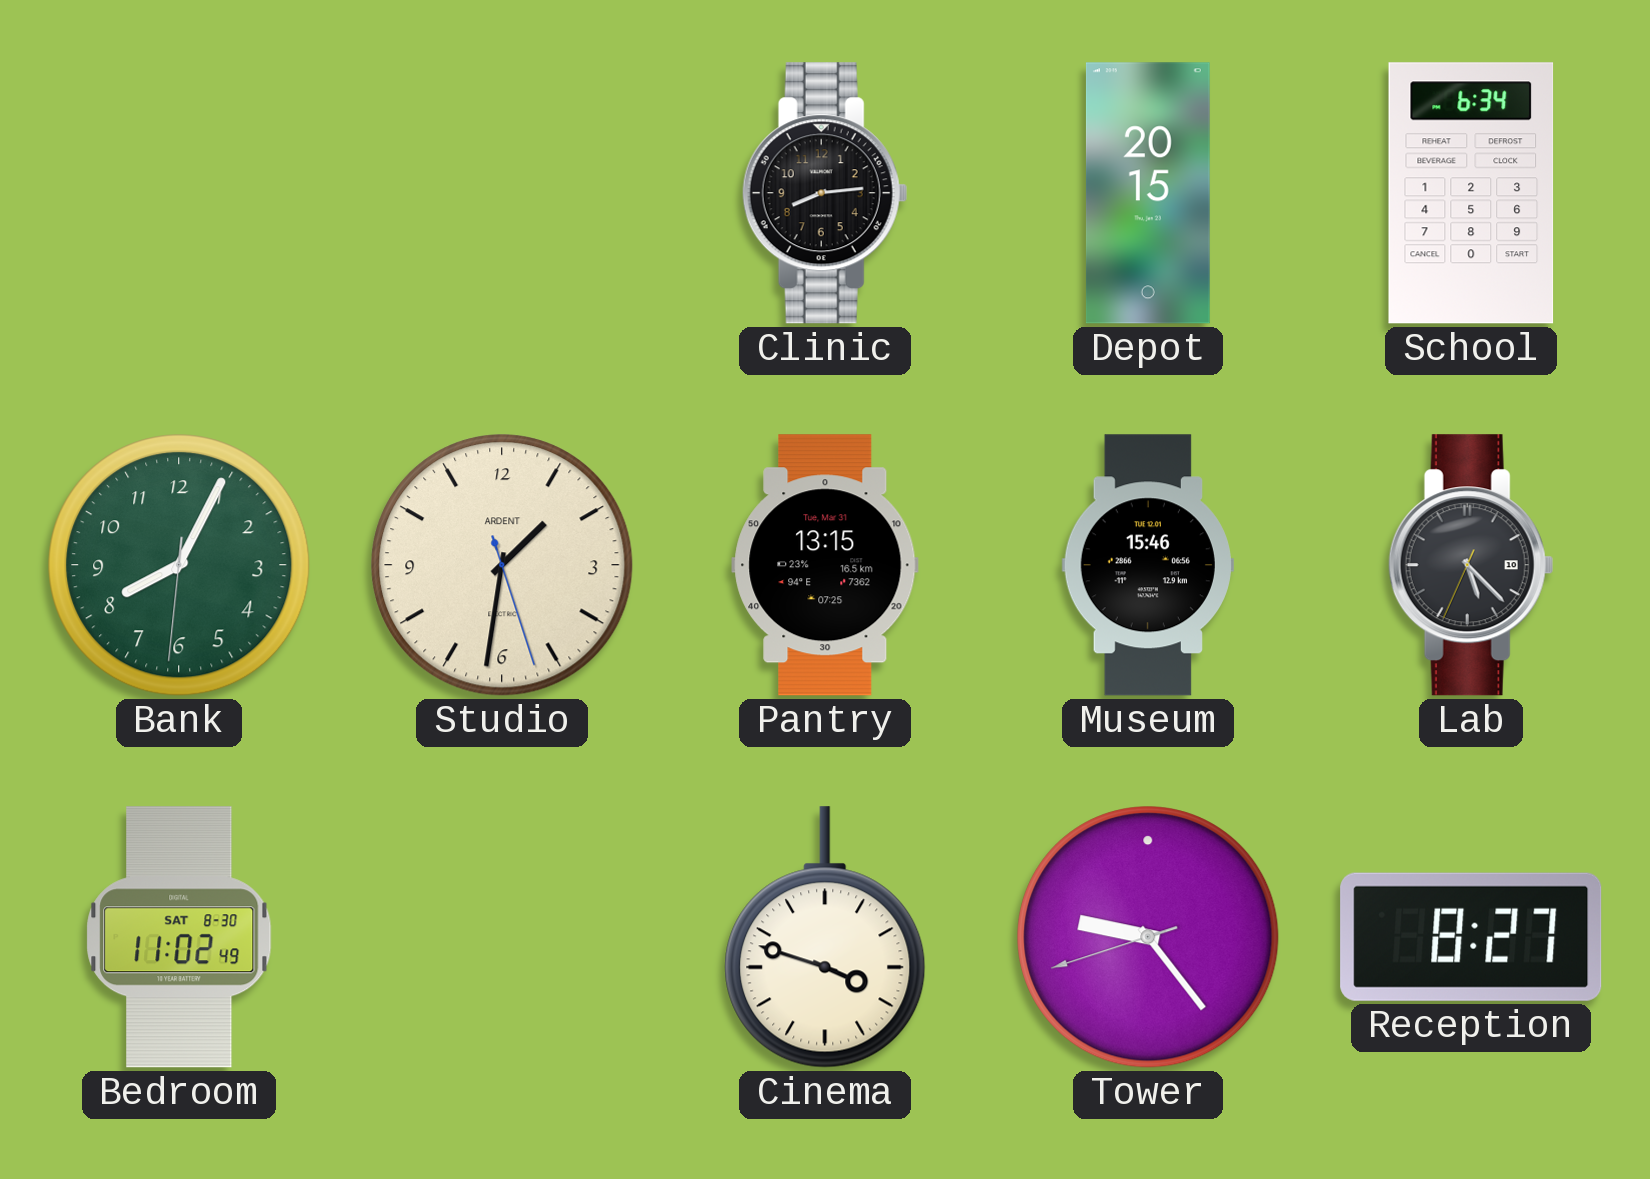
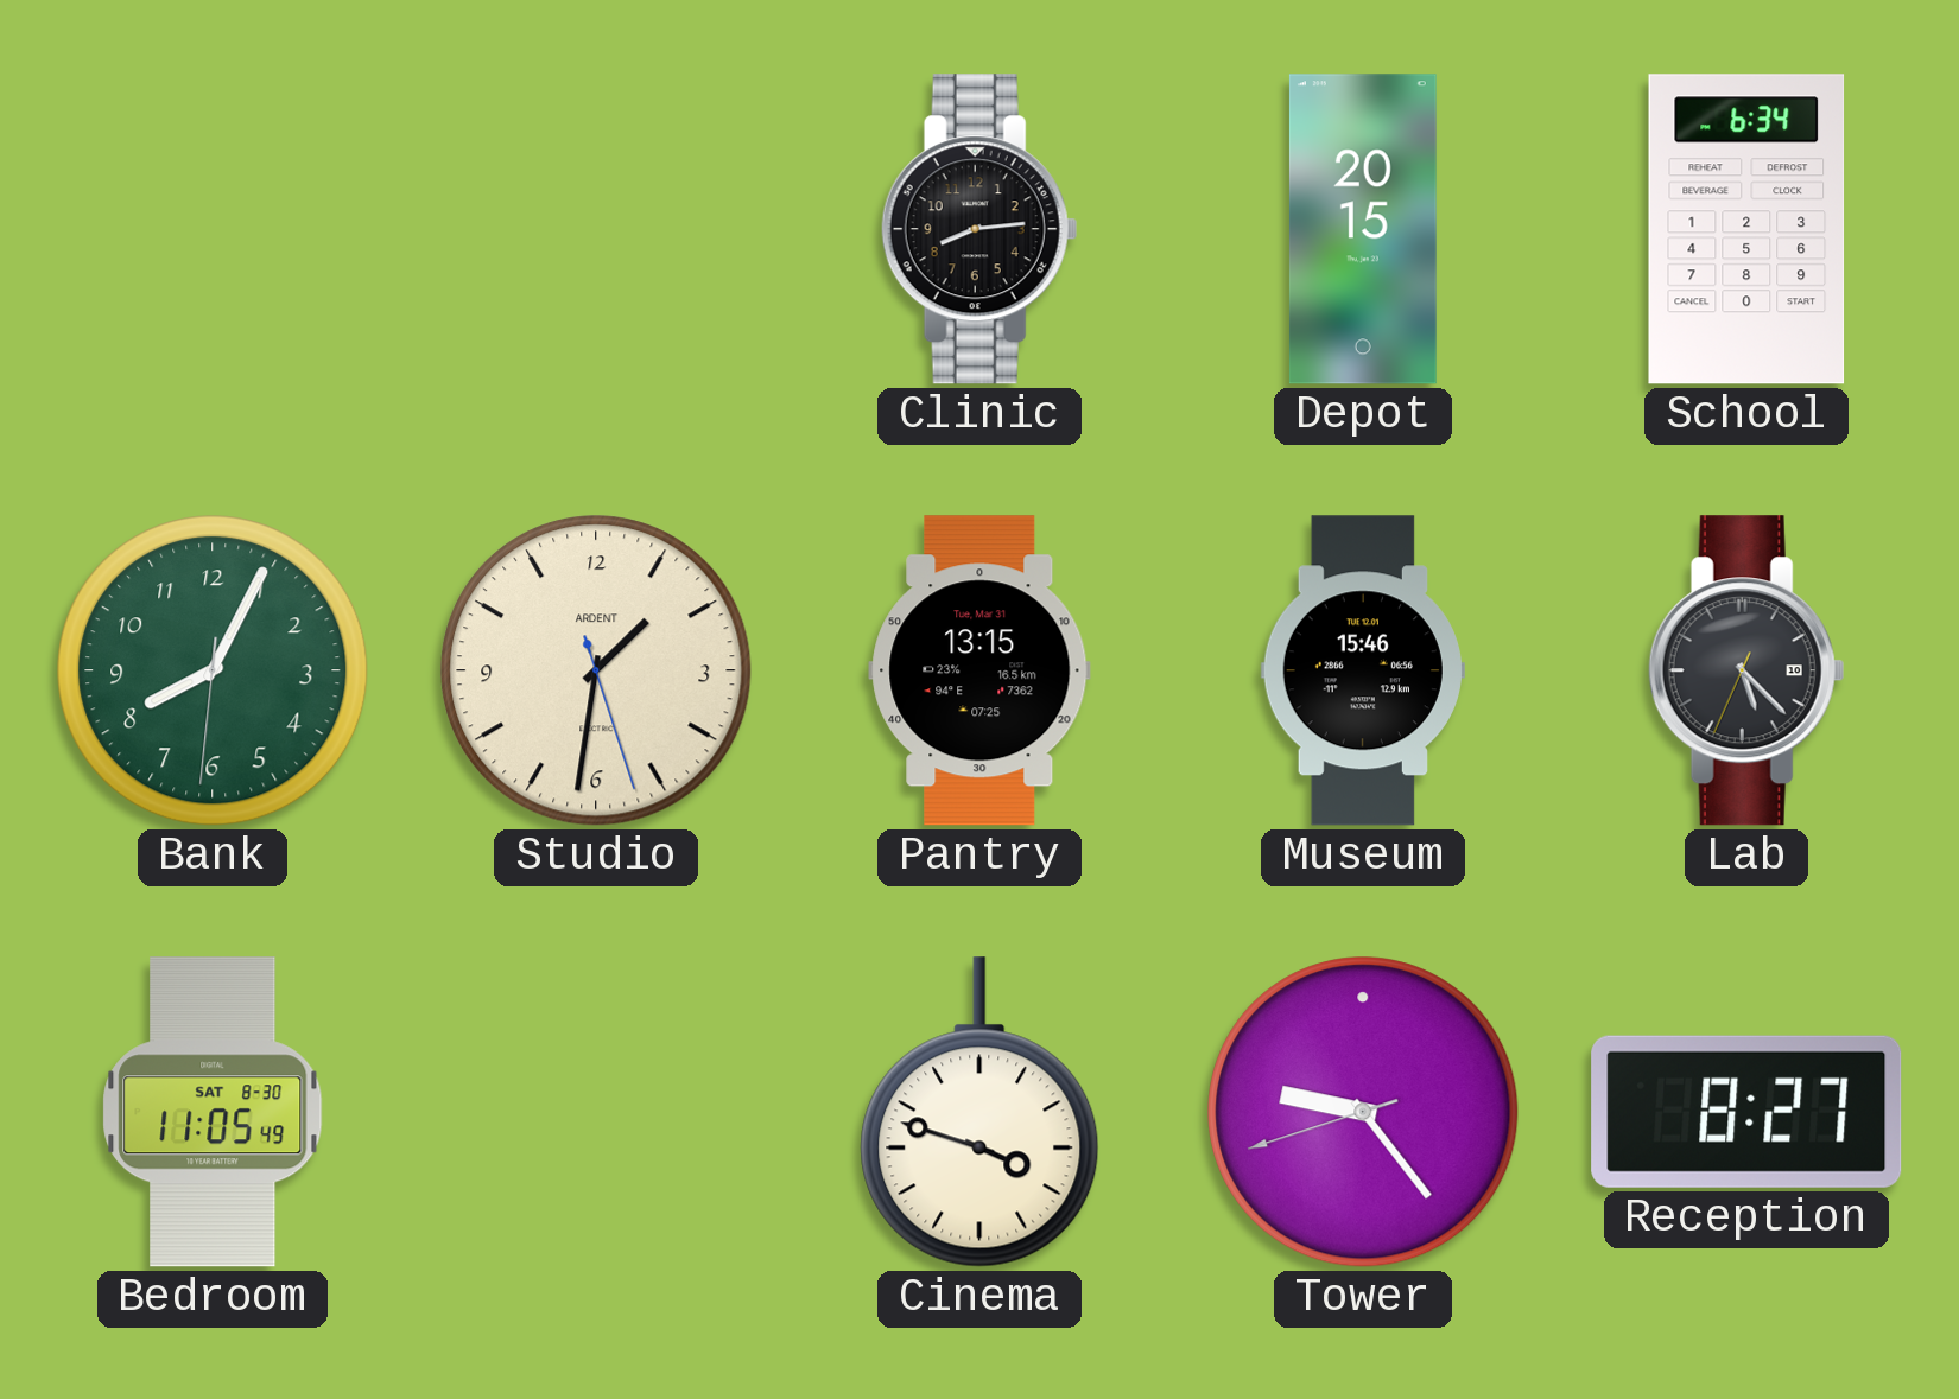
Bedroom: 11:02 -> 11:05
